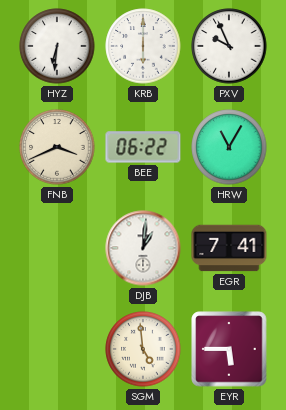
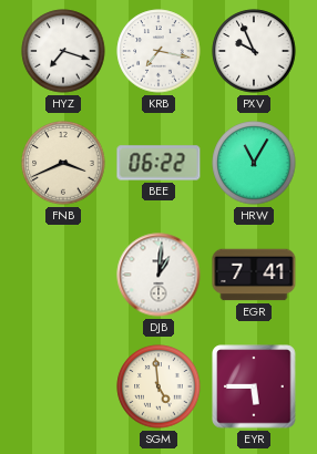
HYZ: 6:31 -> 7:18
KRB: 6:00 -> 7:17
